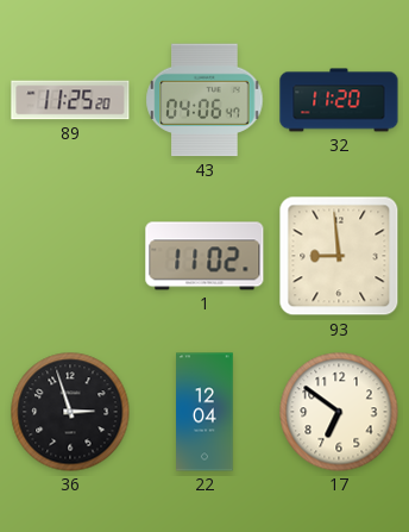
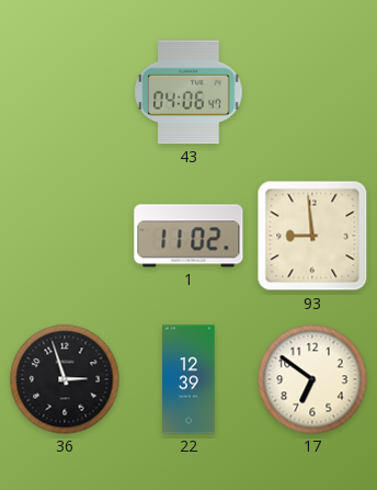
89: 11:25 -> none
32: 11:20 -> none
22: 12:04 -> 12:39
